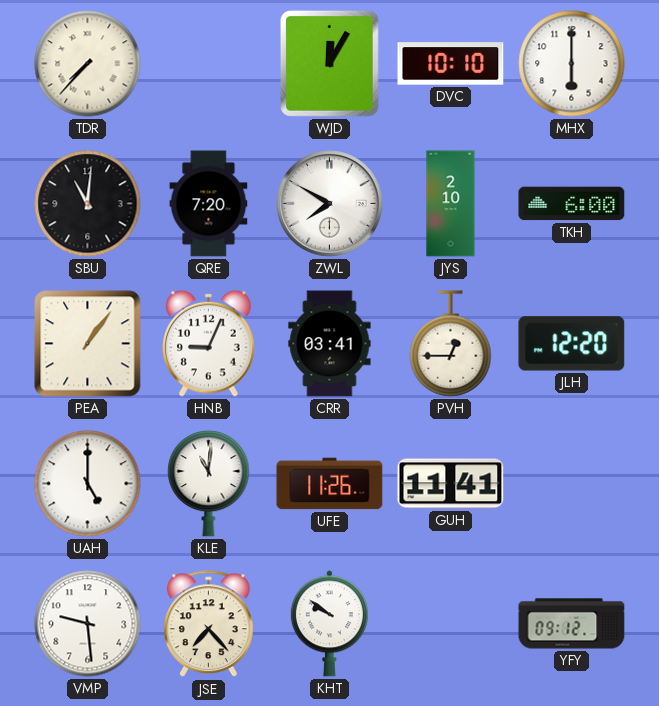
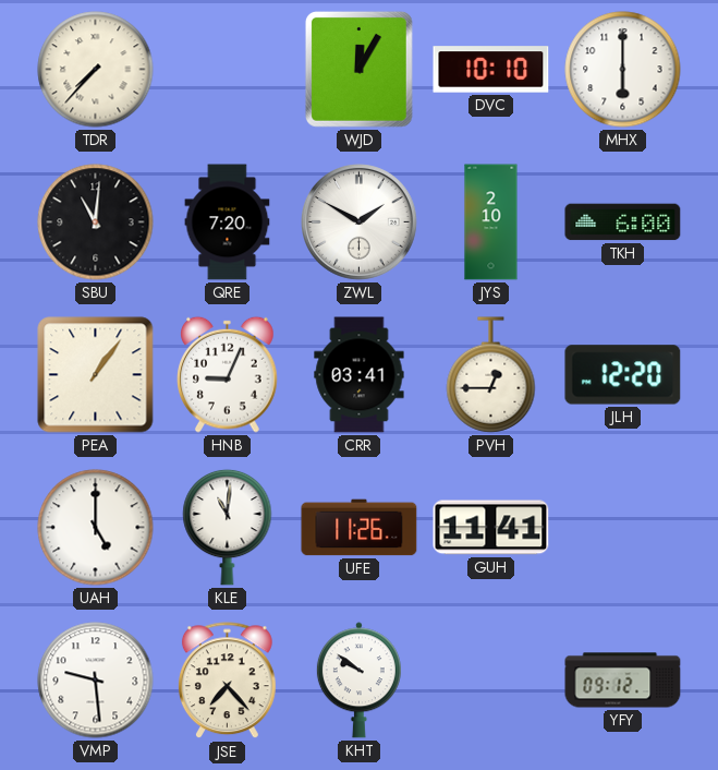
ZWL: 7:50 -> 1:50
